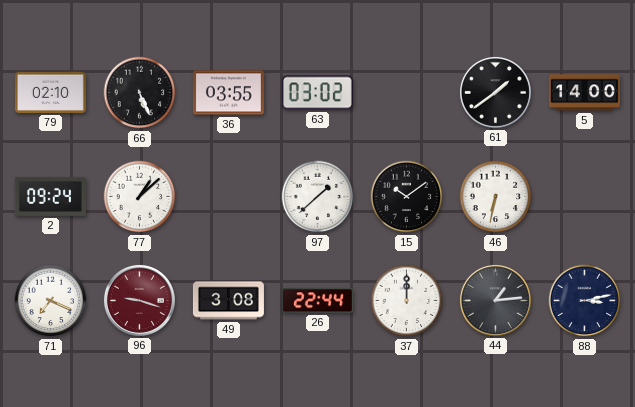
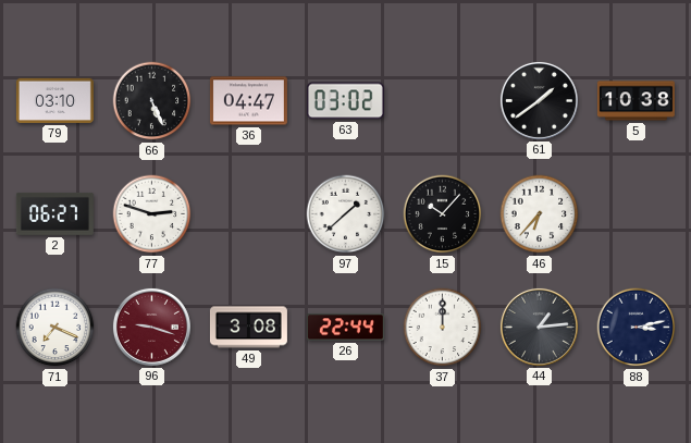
79: 02:10 -> 03:10
36: 03:55 -> 04:47
5: 14:00 -> 10:38
2: 09:24 -> 06:27
77: 1:08 -> 2:48
15: 10:09 -> 10:07
46: 6:32 -> 6:37
